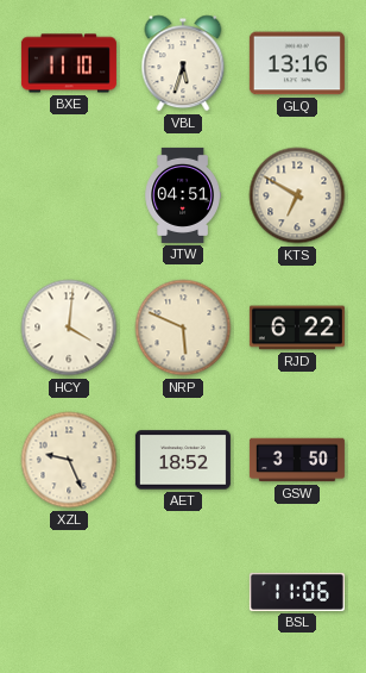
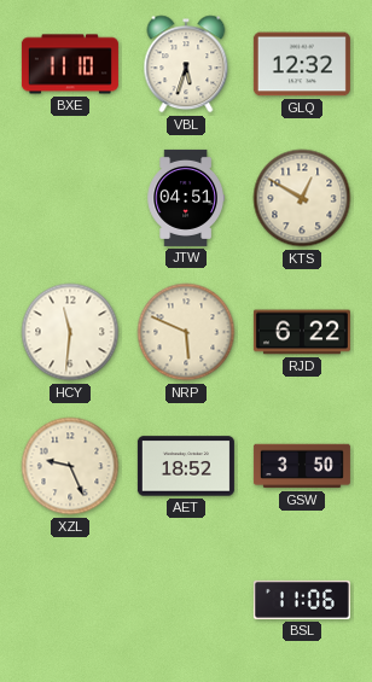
GLQ: 13:16 -> 12:32
KTS: 6:50 -> 12:50
HCY: 4:01 -> 11:31
